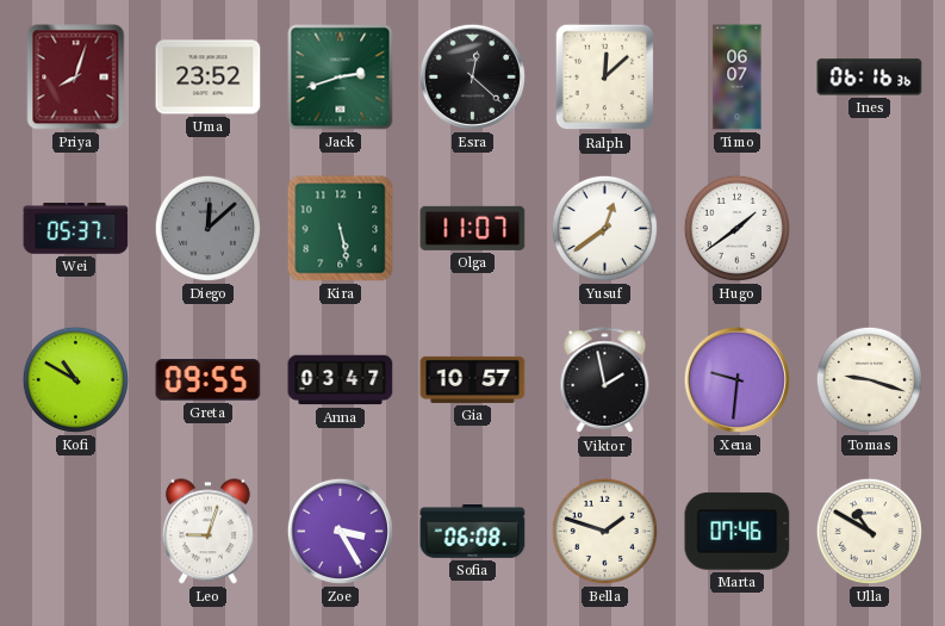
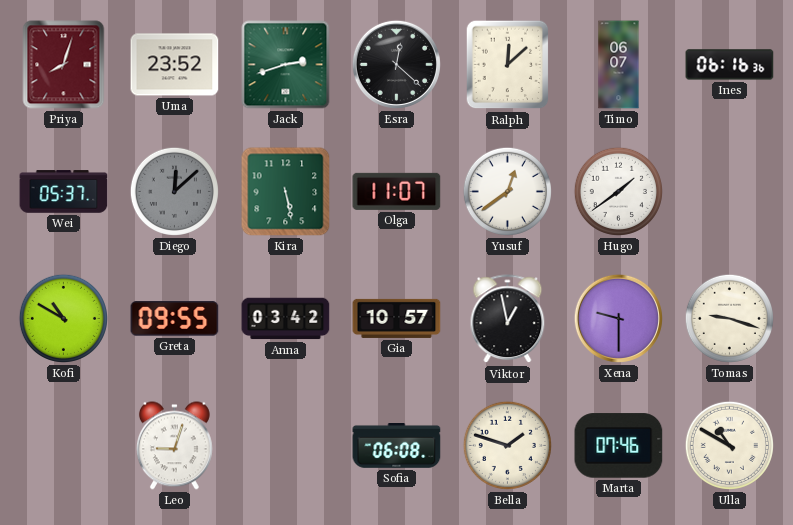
Anna: 03:47 -> 03:42
Viktor: 1:58 -> 12:58
Xena: 9:31 -> 9:30
Zoe: 3:25 -> none
